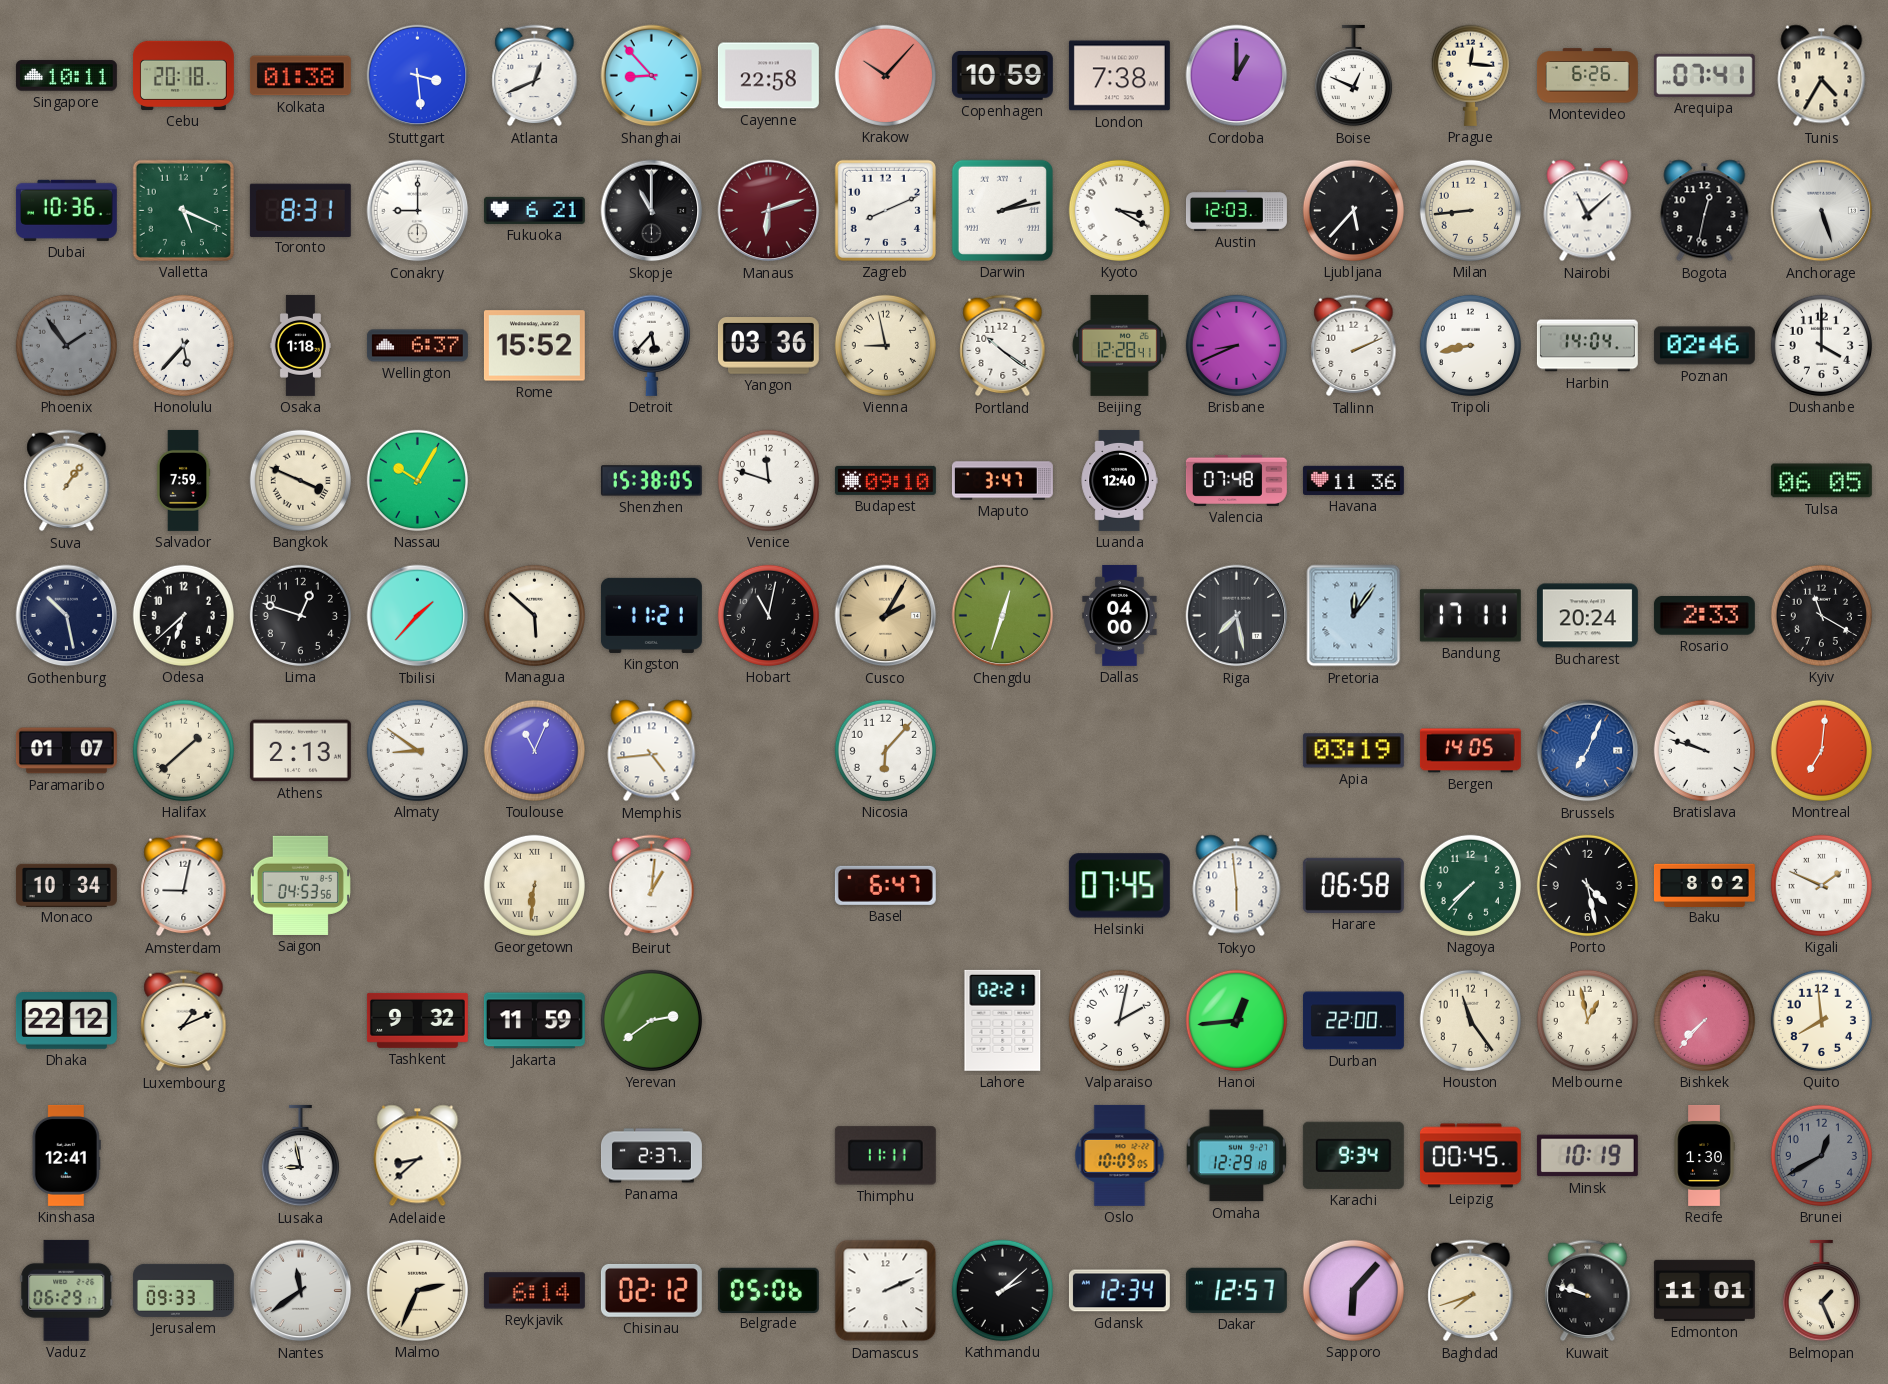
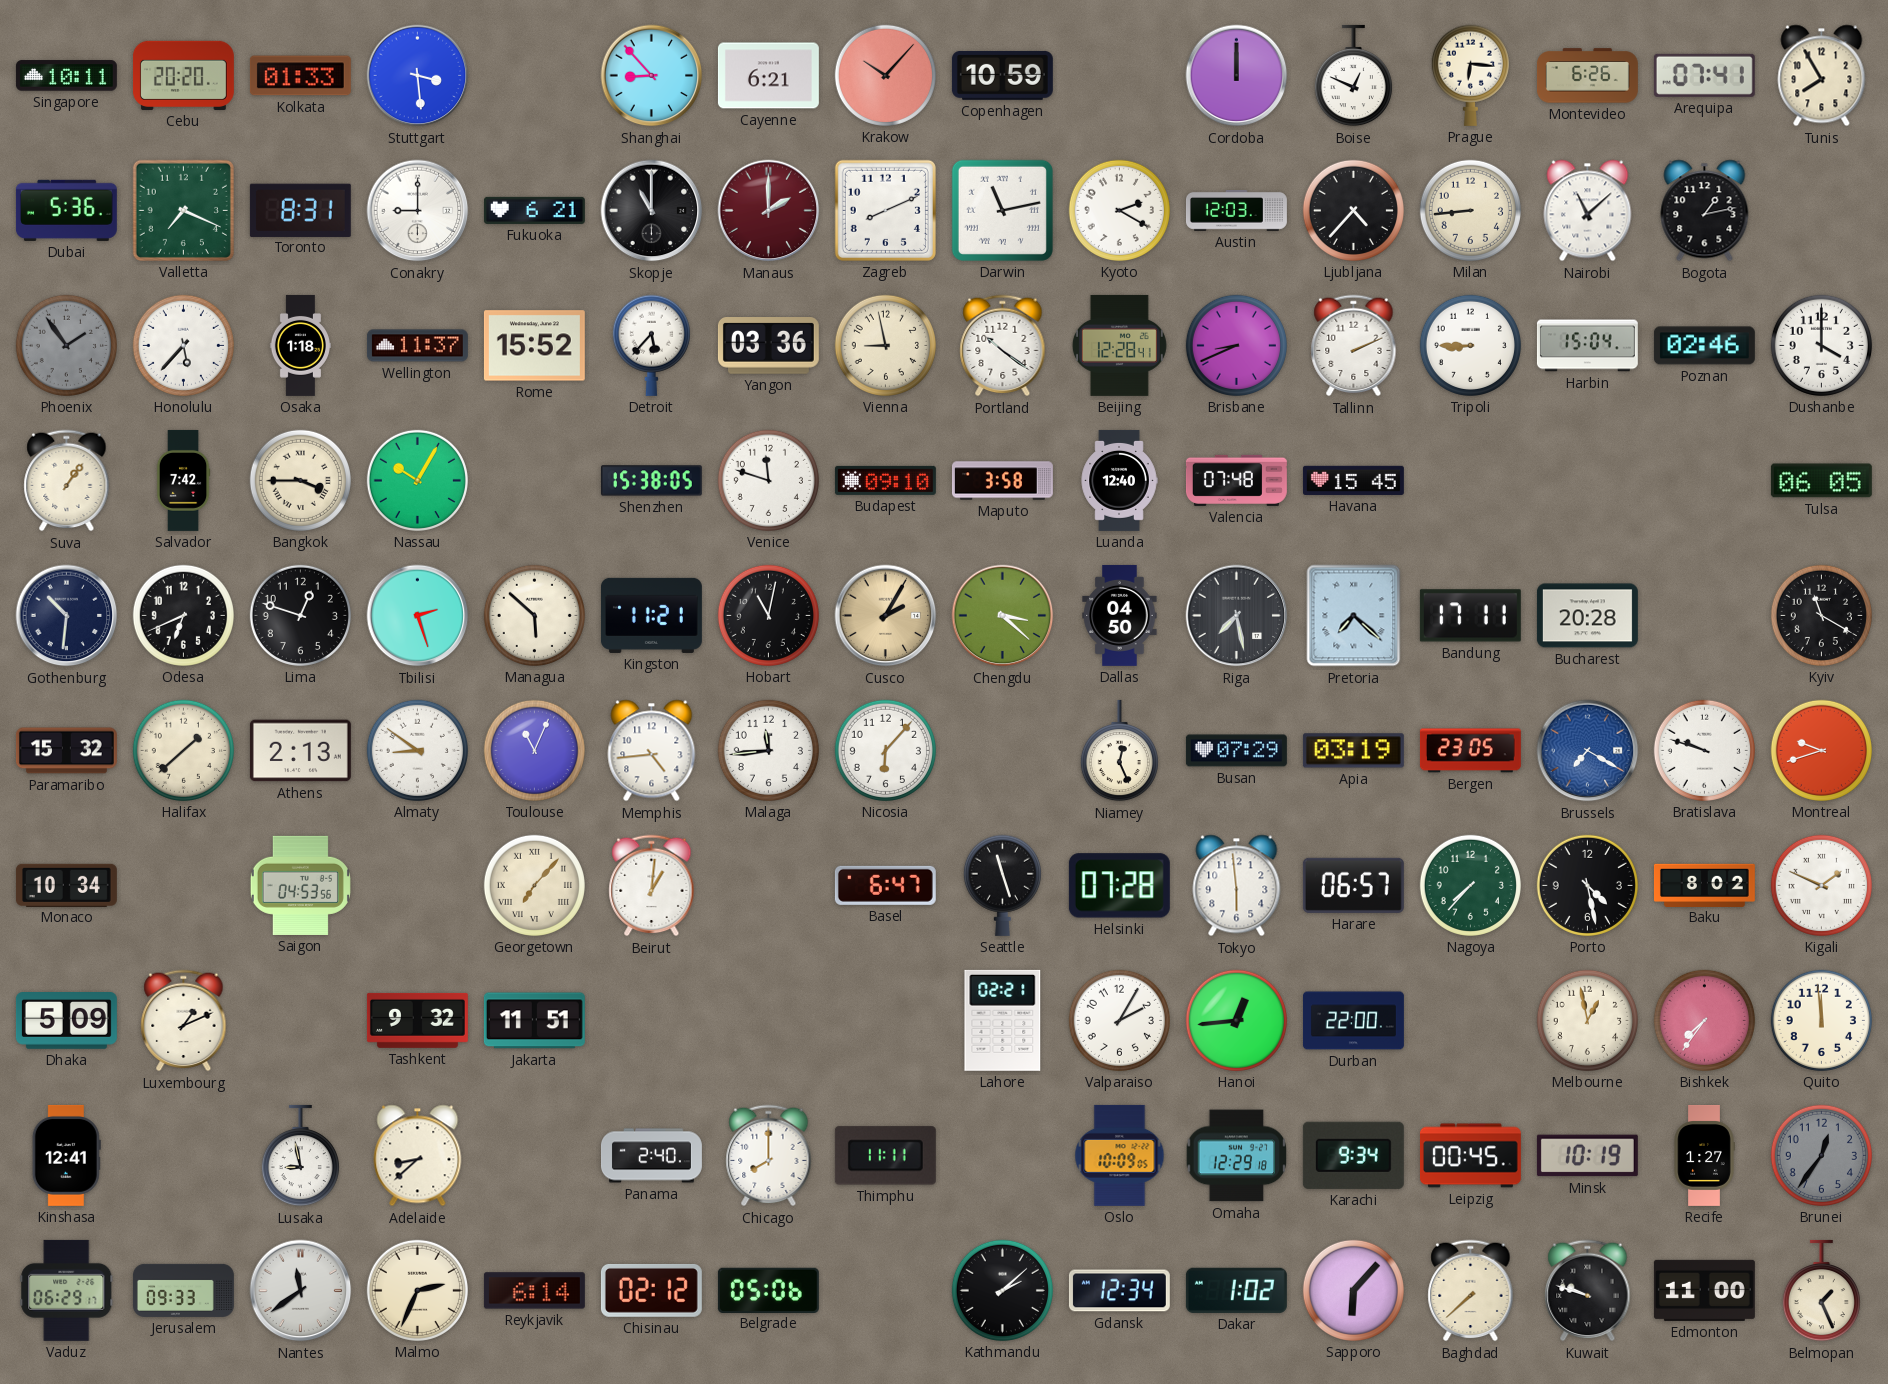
Cebu: 20:18 -> 20:20
Kolkata: 01:38 -> 01:33
Atlanta: 12:41 -> none
Cayenne: 22:58 -> 6:21
London: 7:38 -> none
Cordoba: 1:00 -> 12:00
Prague: 12:16 -> 6:16
Tunis: 4:35 -> 7:55
Dubai: 10:36 -> 5:36
Valletta: 5:19 -> 7:19
Manaus: 6:12 -> 2:00
Darwin: 2:13 -> 11:13
Kyoto: 3:20 -> 2:20
Ljubljana: 5:37 -> 4:37
Bogota: 12:32 -> 1:13
Anchorage: 5:27 -> none
Wellington: 6:37 -> 11:37
Tripoli: 8:43 -> 8:45
Harbin: 14:04 -> 15:04
Salvador: 7:59 -> 7:42
Bangkok: 3:49 -> 3:45
Maputo: 3:47 -> 3:58
Havana: 11:36 -> 15:45
Gothenburg: 10:28 -> 10:31
Odesa: 6:38 -> 6:41
Tbilisi: 1:37 -> 2:27
Chengdu: 12:33 -> 3:22
Dallas: 04:00 -> 04:50
Pretoria: 12:06 -> 7:22
Bucharest: 20:24 -> 20:28
Rosario: 2:33 -> none
Paramaribo: 01:07 -> 15:32
Malaga: none -> 11:44
Niamey: none -> 12:26
Busan: none -> 07:29
Bergen: 14:05 -> 23:05
Brussels: 7:04 -> 7:20
Montreal: 7:01 -> 9:42
Amsterdam: 9:02 -> none
Georgetown: 6:31 -> 7:07
Seattle: none -> 11:27
Helsinki: 07:45 -> 07:28
Harare: 06:58 -> 06:57
Dhaka: 22:12 -> 5:09
Jakarta: 11:59 -> 11:51
Yerevan: 2:39 -> none
Valparaiso: 2:02 -> 2:05
Houston: 11:24 -> none
Bishkek: 7:37 -> 7:36
Quito: 7:59 -> 11:59
Panama: 2:37 -> 2:40
Chicago: none -> 8:00
Recife: 1:30 -> 1:27
Brunei: 12:40 -> 12:36
Damascus: 2:11 -> none
Dakar: 12:57 -> 1:02
Baghdad: 7:42 -> 7:38
Edmonton: 11:01 -> 11:00
